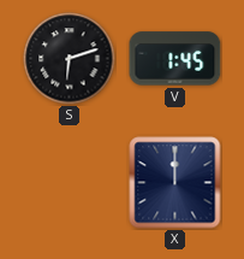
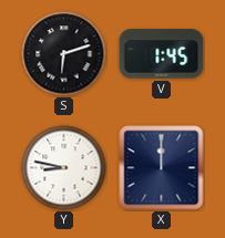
Y: none -> 8:47
